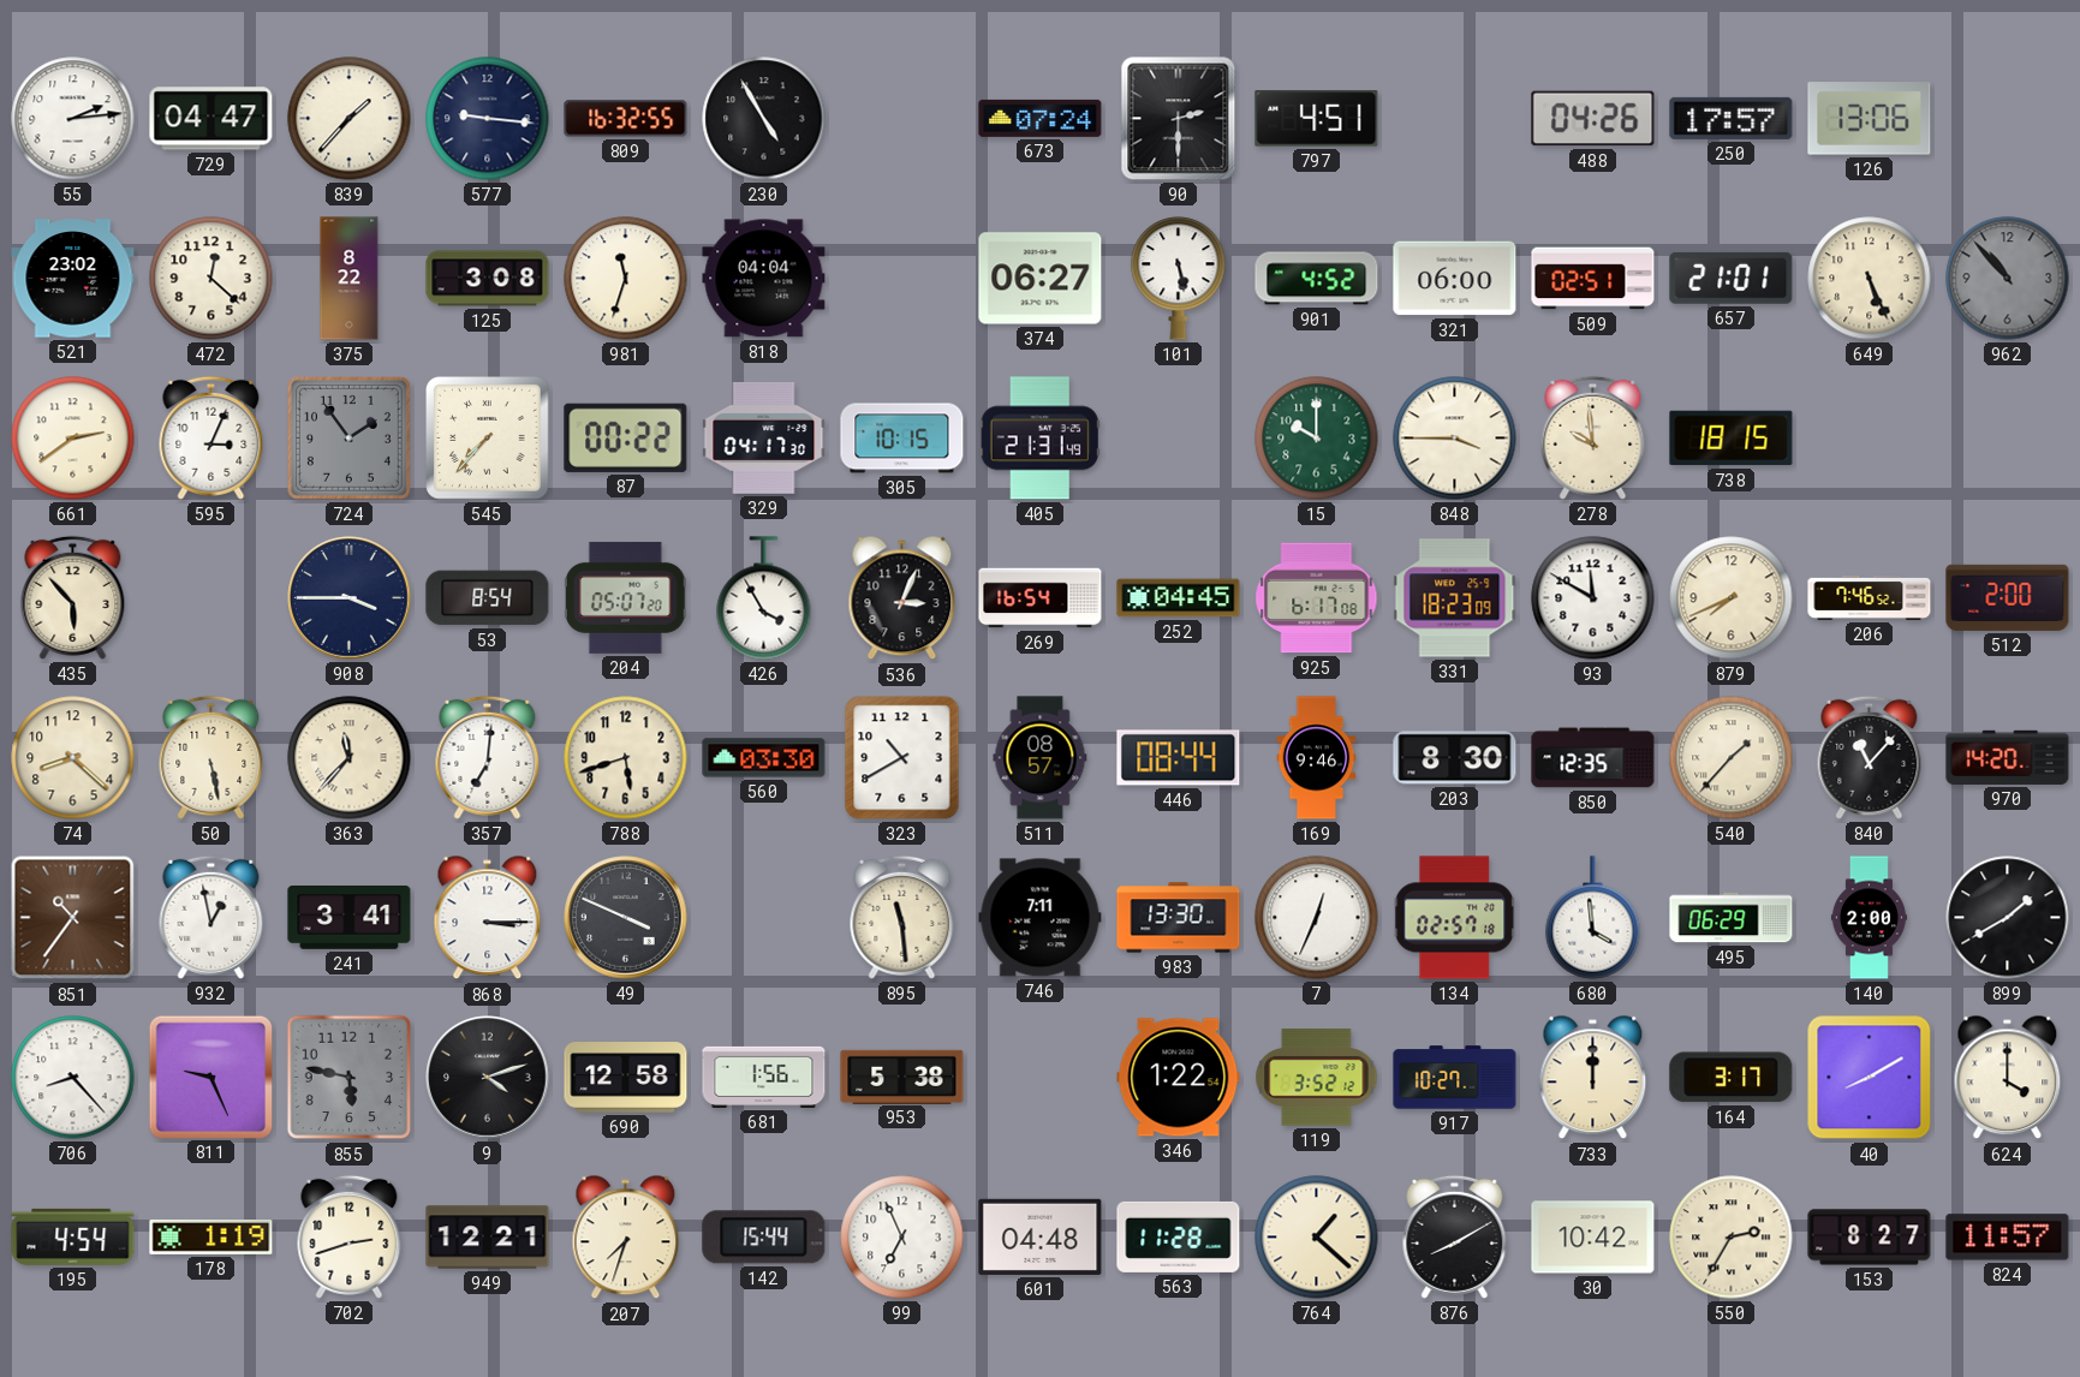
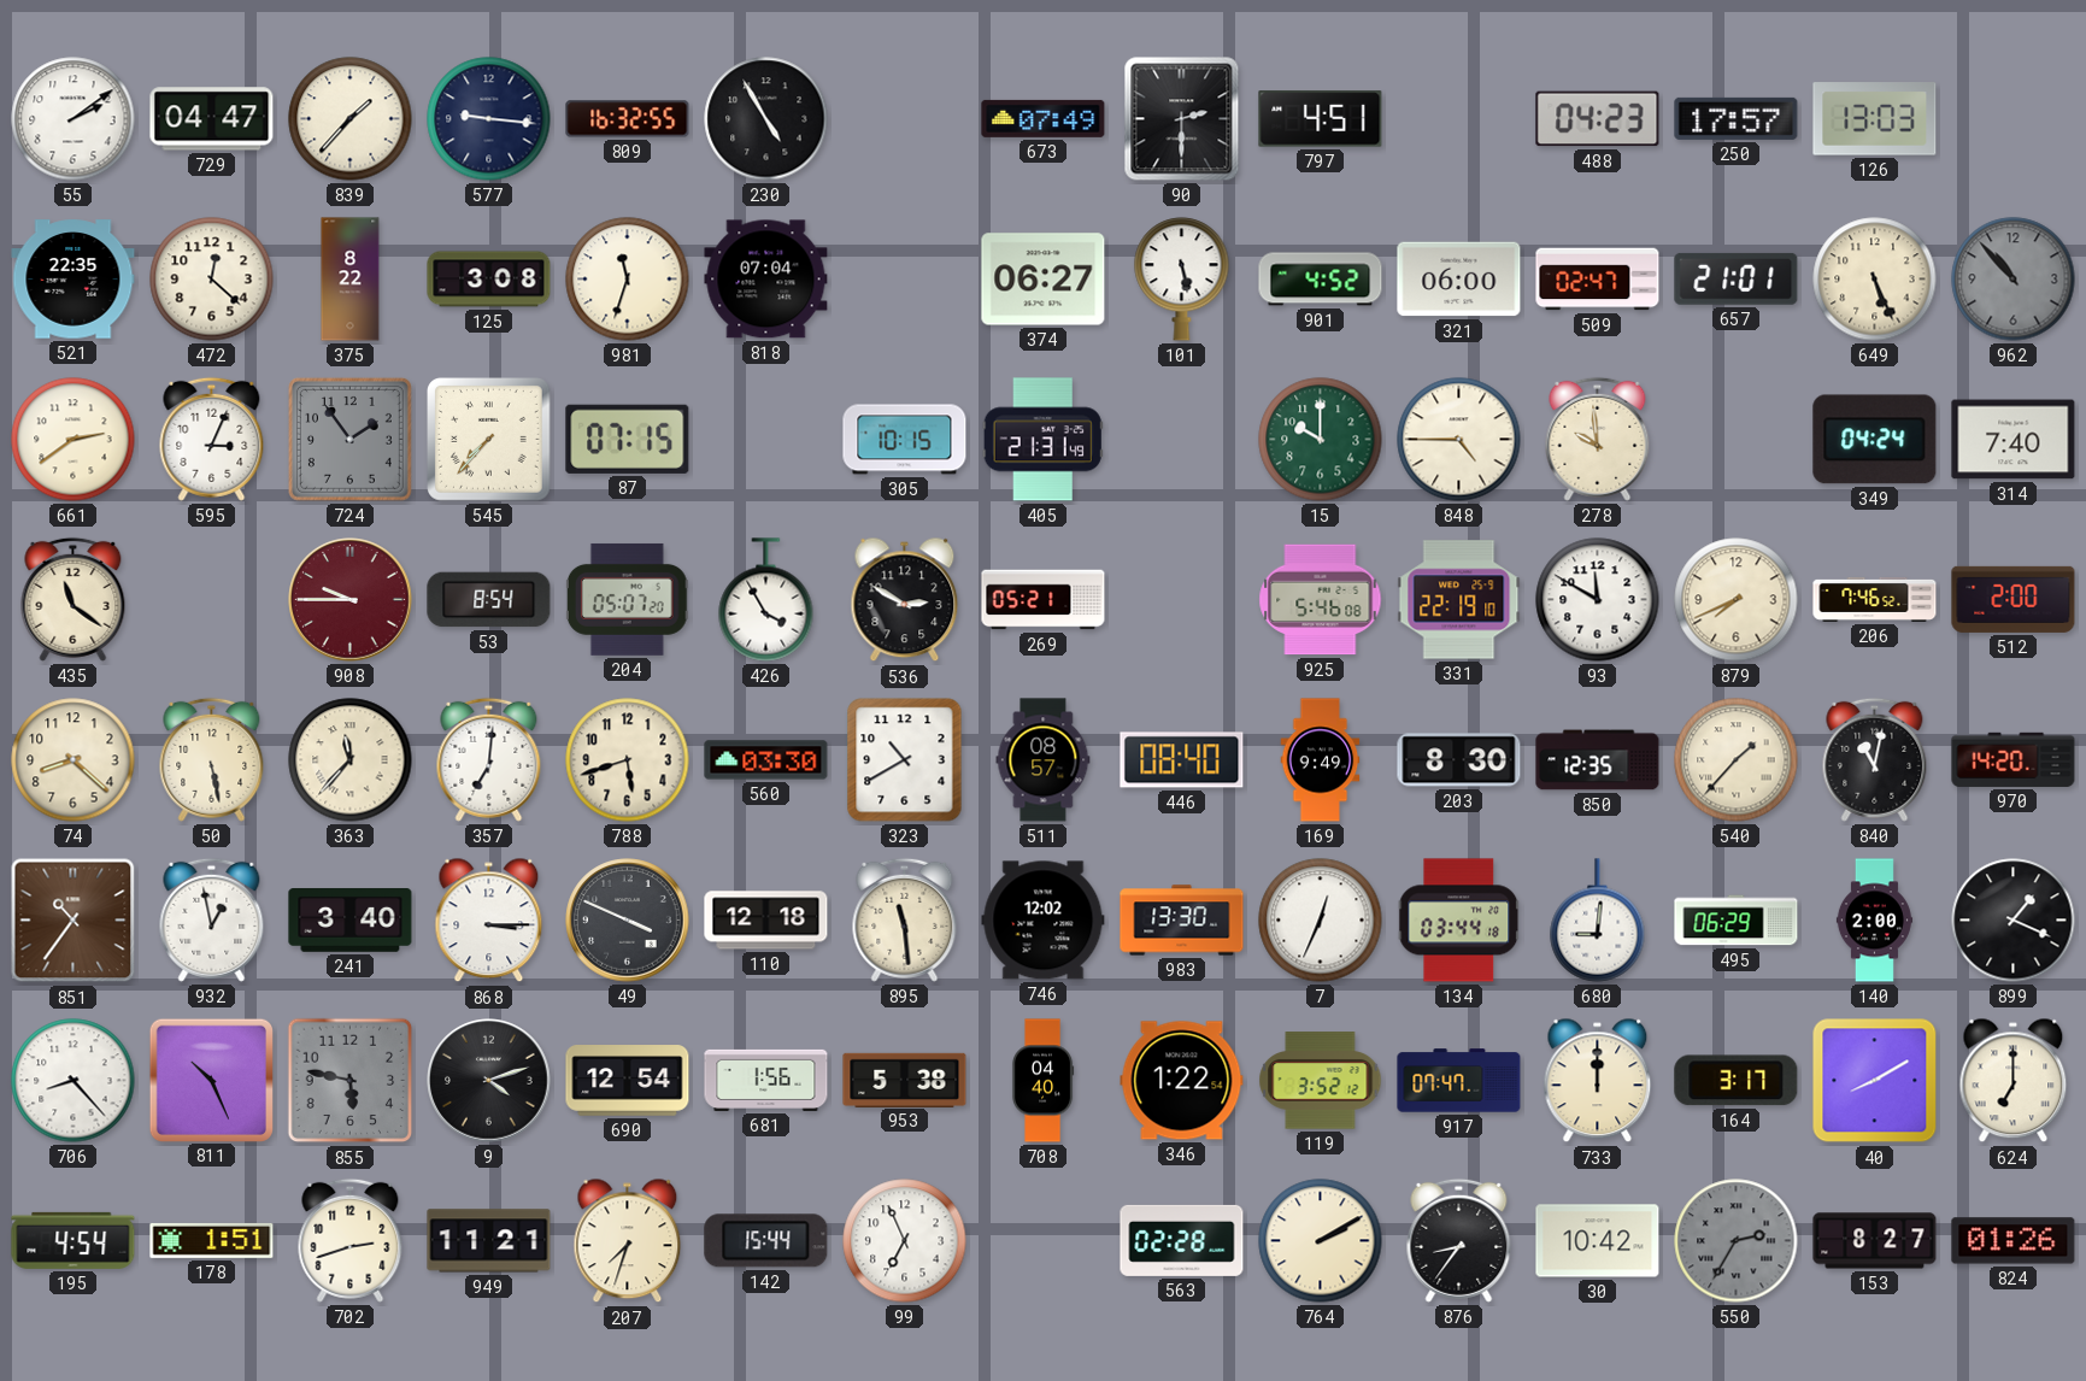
55: 2:14 -> 2:09
673: 07:24 -> 07:49
488: 04:26 -> 04:23
126: 13:06 -> 13:03
521: 23:02 -> 22:35
818: 04:04 -> 07:04
509: 02:51 -> 02:47
87: 00:22 -> 07:15
329: 04:17 -> none
848: 3:45 -> 4:45
738: 18:15 -> none
349: none -> 04:24
314: none -> 7:40
435: 5:53 -> 11:21
908: 3:45 -> 9:45
908 dial: navy -> burgundy
536: 3:04 -> 2:50
269: 16:54 -> 05:21
252: 04:45 -> none
925: 6:17 -> 5:46
331: 18:23 -> 22:19
446: 08:44 -> 08:40
169: 9:46 -> 9:49
840: 11:07 -> 11:02
241: 3:41 -> 3:40
110: none -> 12:18
746: 7:11 -> 12:02
134: 02:57 -> 03:44
680: 3:59 -> 9:01
899: 1:40 -> 1:19
811: 9:26 -> 10:26
690: 12:58 -> 12:54
708: none -> 04:40
917: 10:27 -> 07:47
624: 4:00 -> 7:00
178: 1:19 -> 1:51
949: 12:21 -> 11:21
601: 04:48 -> none
563: 11:28 -> 02:28
764: 1:22 -> 2:10
876: 8:10 -> 8:36
550 dial: cream -> grey
824: 11:57 -> 01:26
